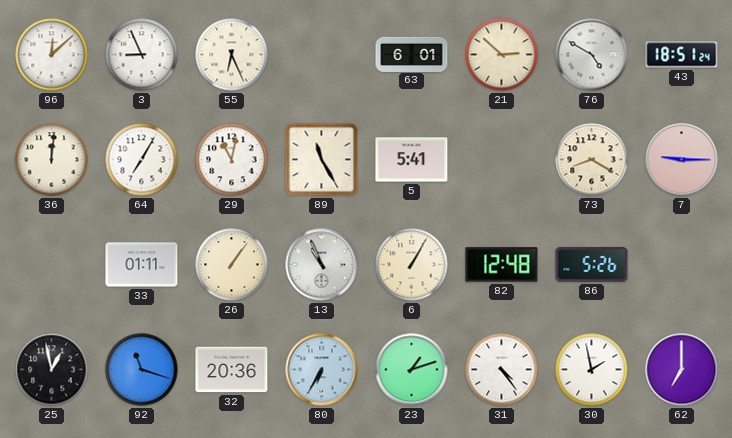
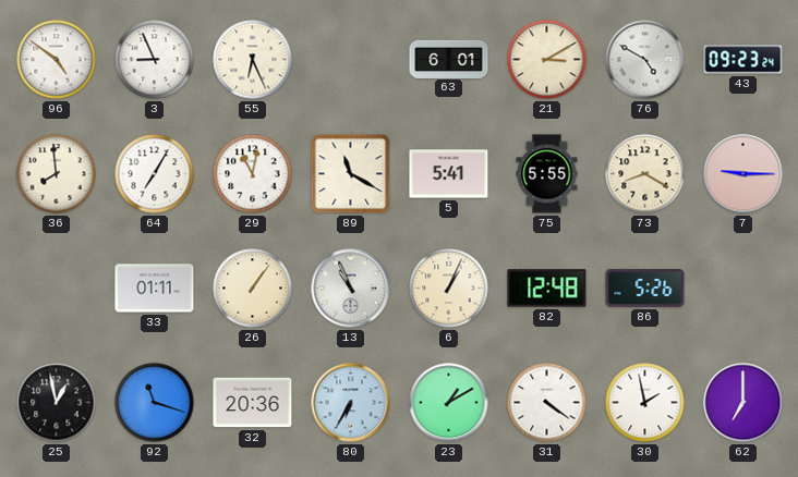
96: 12:08 -> 4:51
21: 2:52 -> 3:10
43: 18:51 -> 09:23
36: 12:01 -> 7:59
89: 11:25 -> 11:20
75: none -> 5:55
6: 1:05 -> 1:04
23: 1:12 -> 1:10
31: 4:24 -> 4:21
